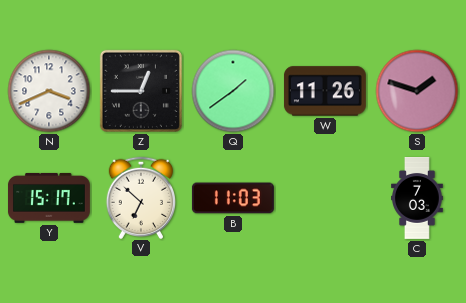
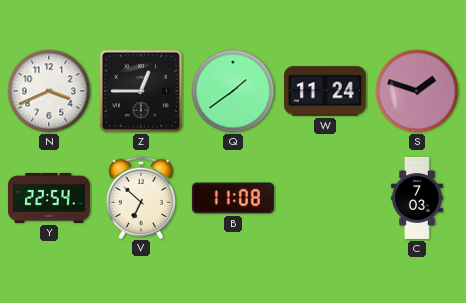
W: 11:26 -> 11:24
Y: 15:17 -> 22:54
B: 11:03 -> 11:08
